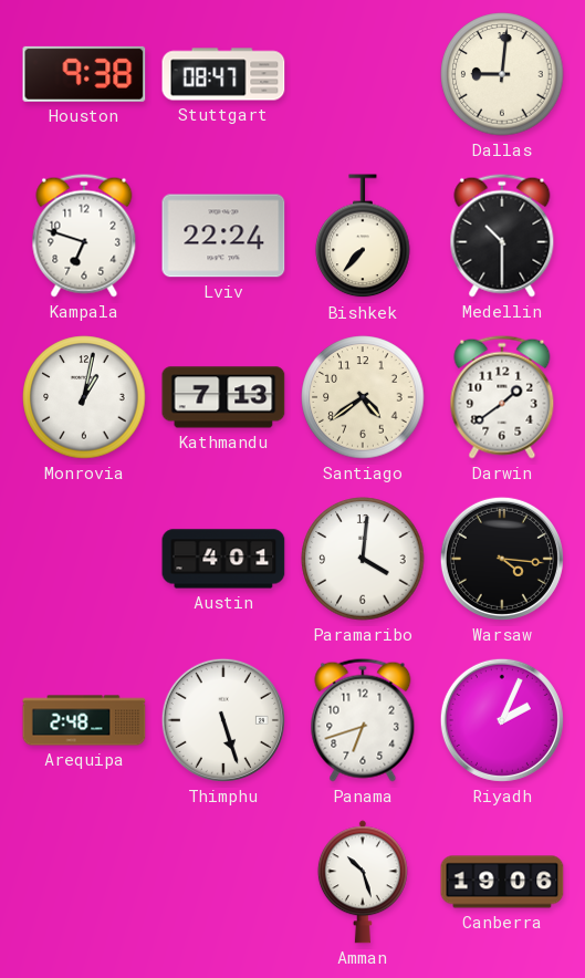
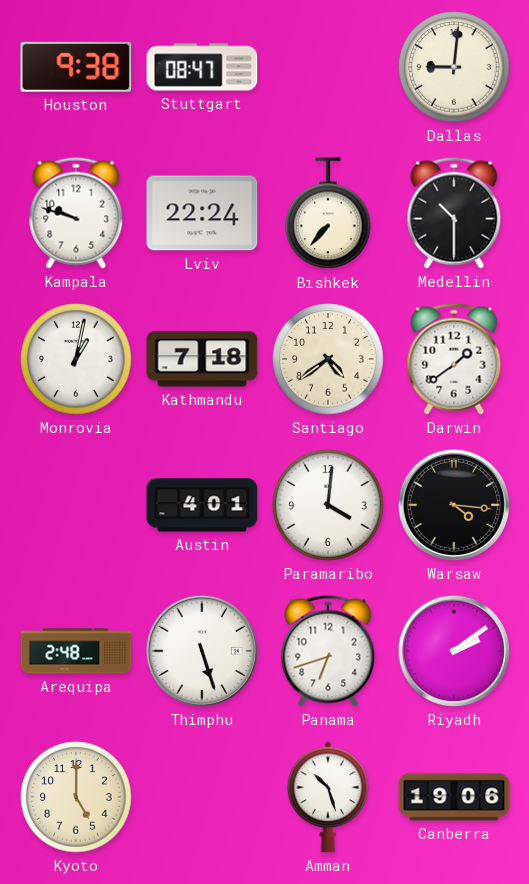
Kampala: 6:48 -> 9:48
Kathmandu: 7:13 -> 7:18
Riyadh: 2:04 -> 2:09
Kyoto: none -> 5:00
